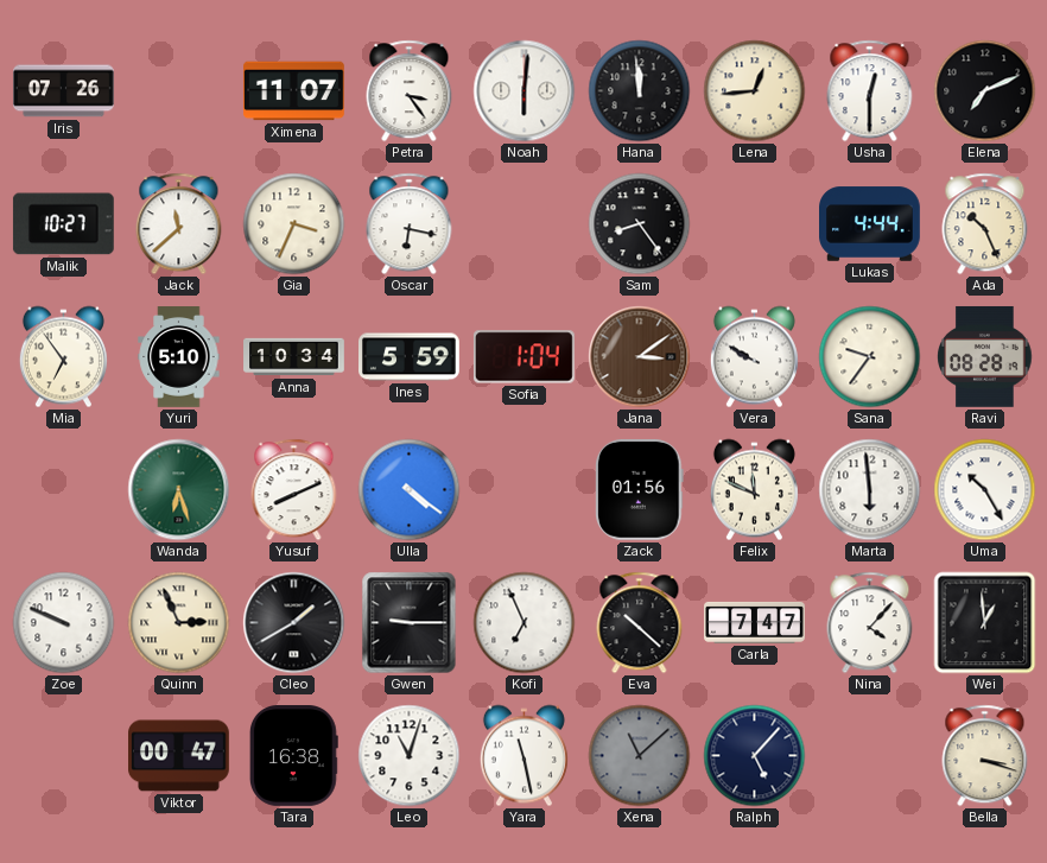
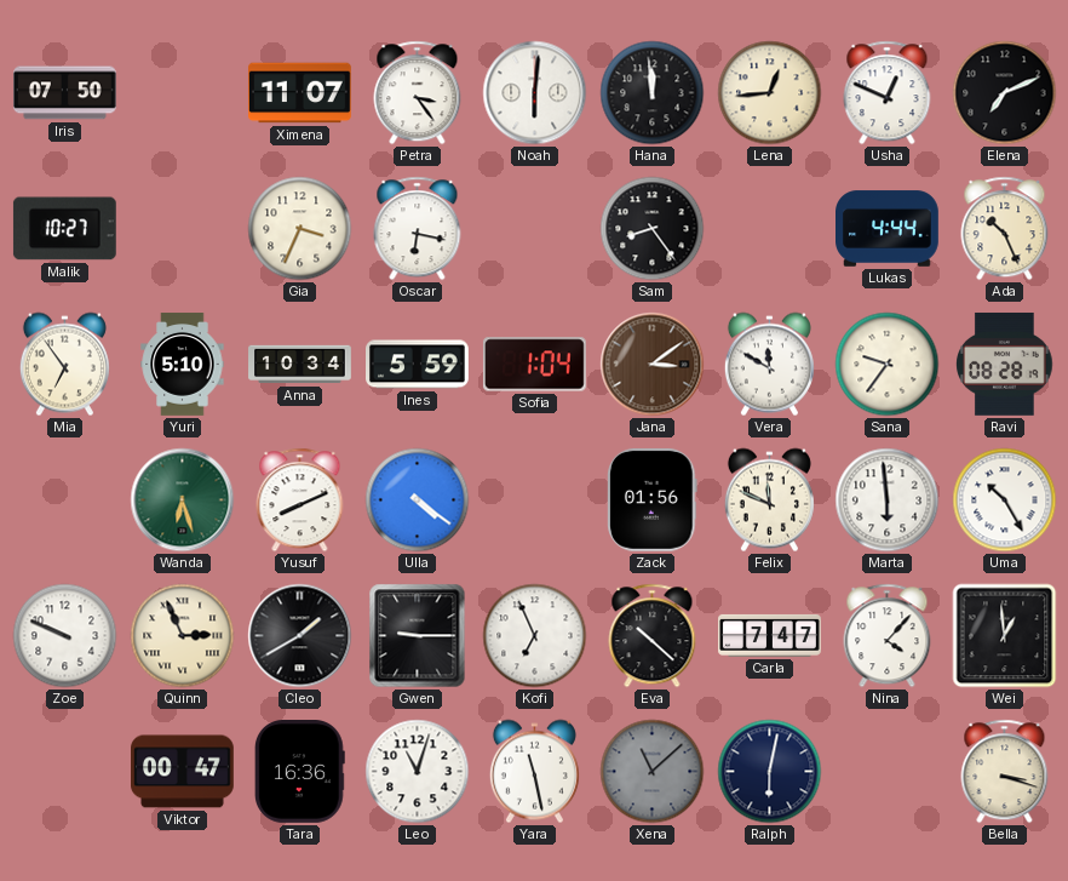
Iris: 07:26 -> 07:50
Usha: 12:30 -> 12:49
Jack: 11:38 -> none
Vera: 9:50 -> 11:50
Tara: 16:38 -> 16:36
Ralph: 5:07 -> 6:02
